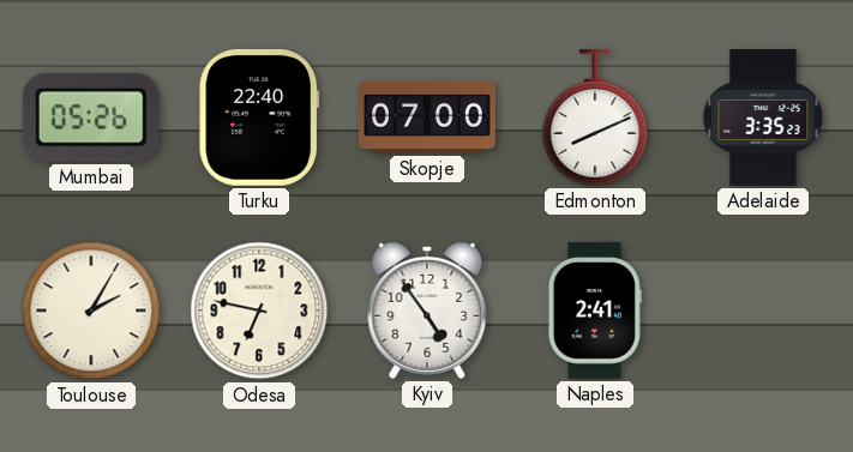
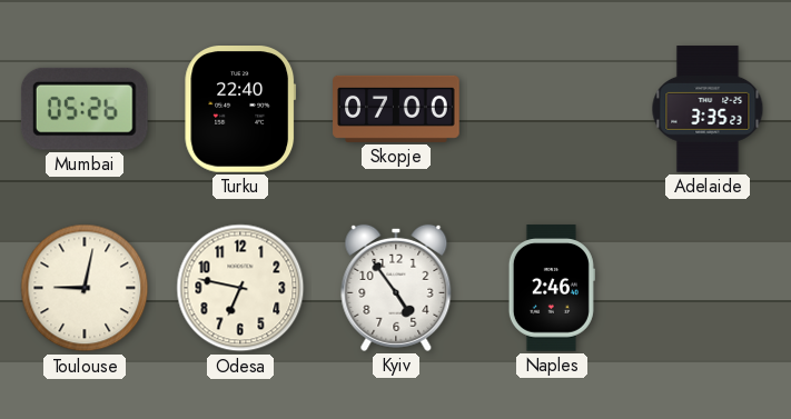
Edmonton: 8:11 -> none
Toulouse: 2:05 -> 9:02
Naples: 2:41 -> 2:46
